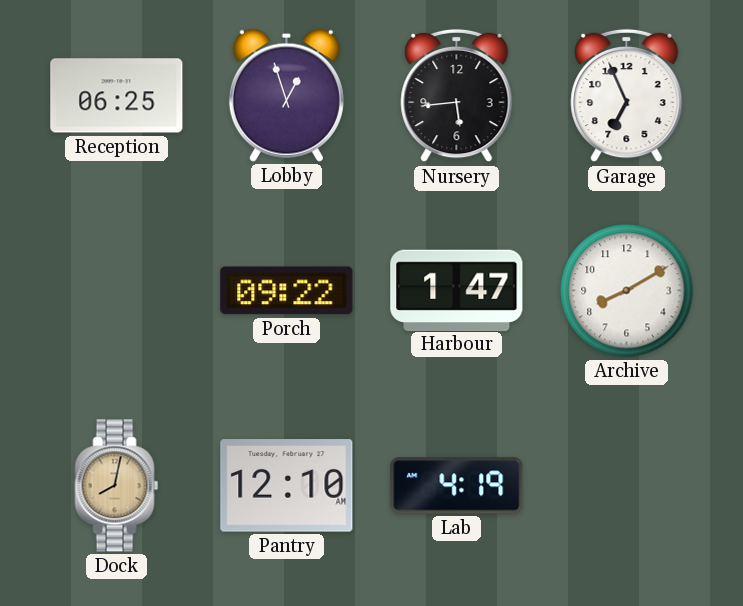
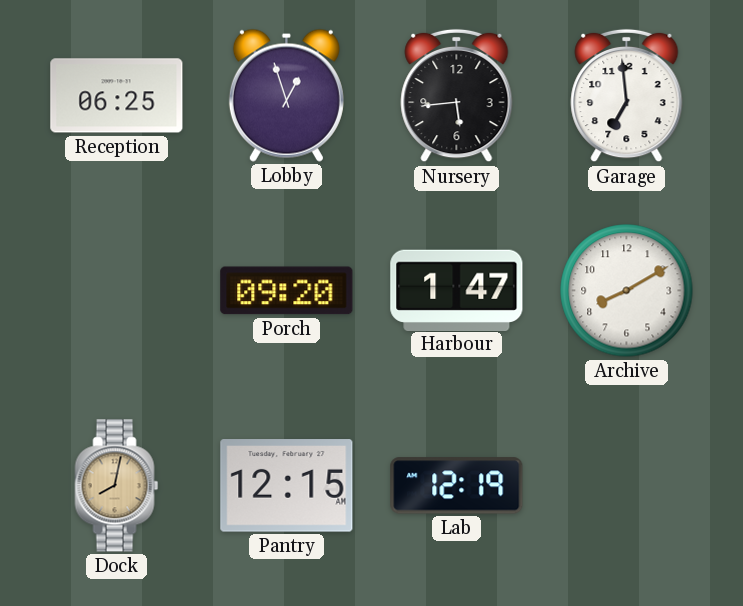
Garage: 6:56 -> 6:59
Porch: 09:22 -> 09:20
Pantry: 12:10 -> 12:15
Lab: 4:19 -> 12:19
